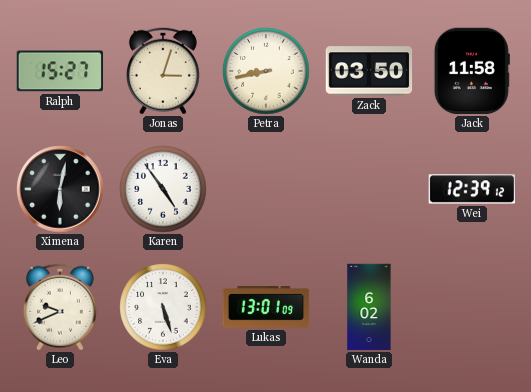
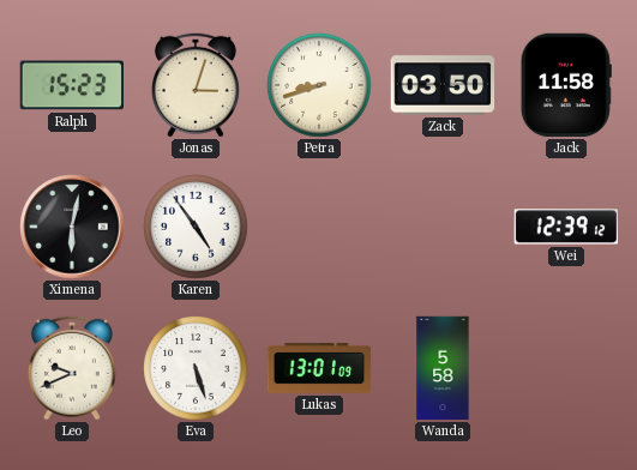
Ralph: 15:27 -> 15:23
Petra: 8:43 -> 8:42
Wanda: 6:02 -> 5:58
